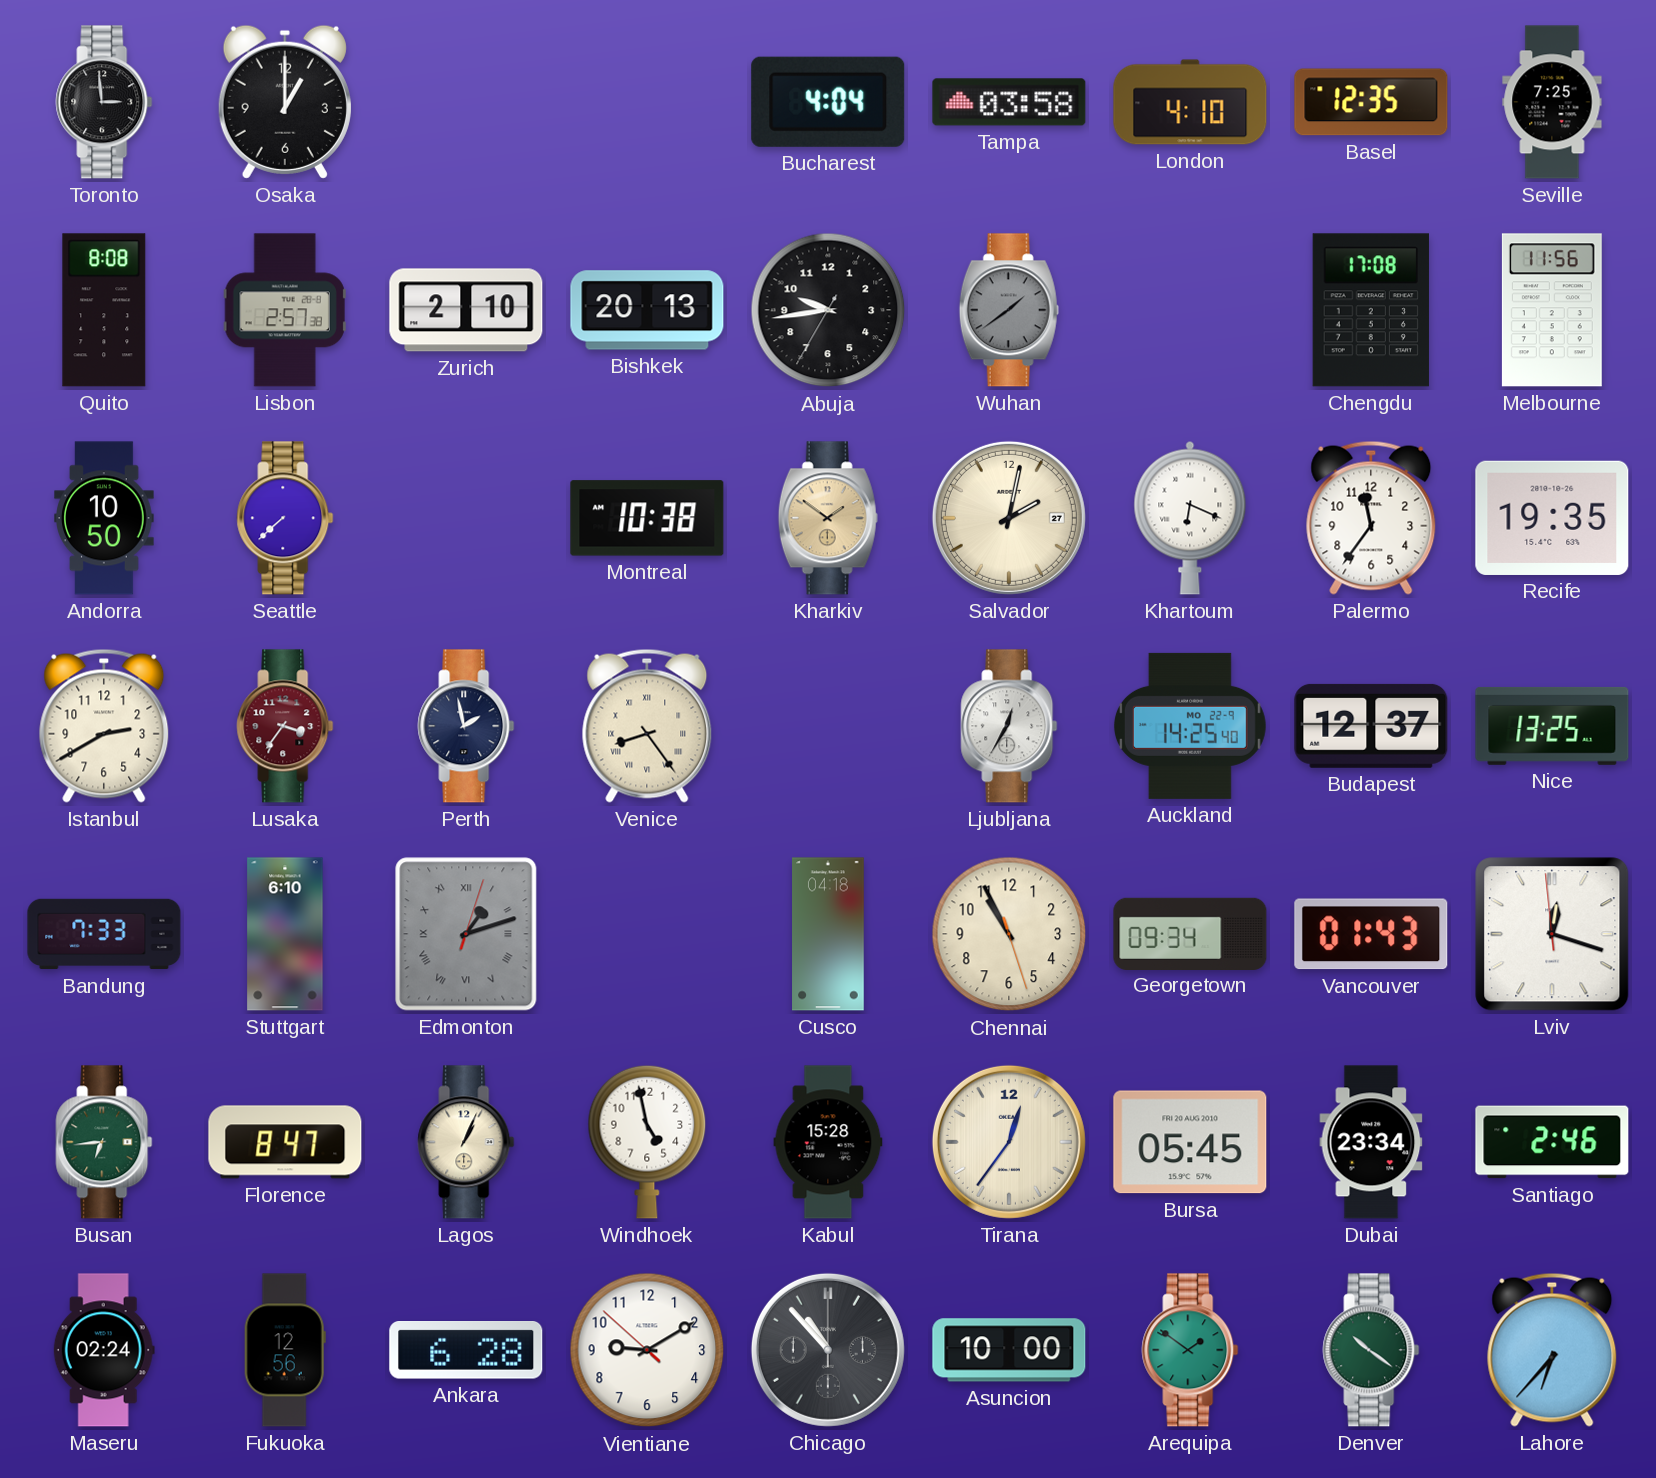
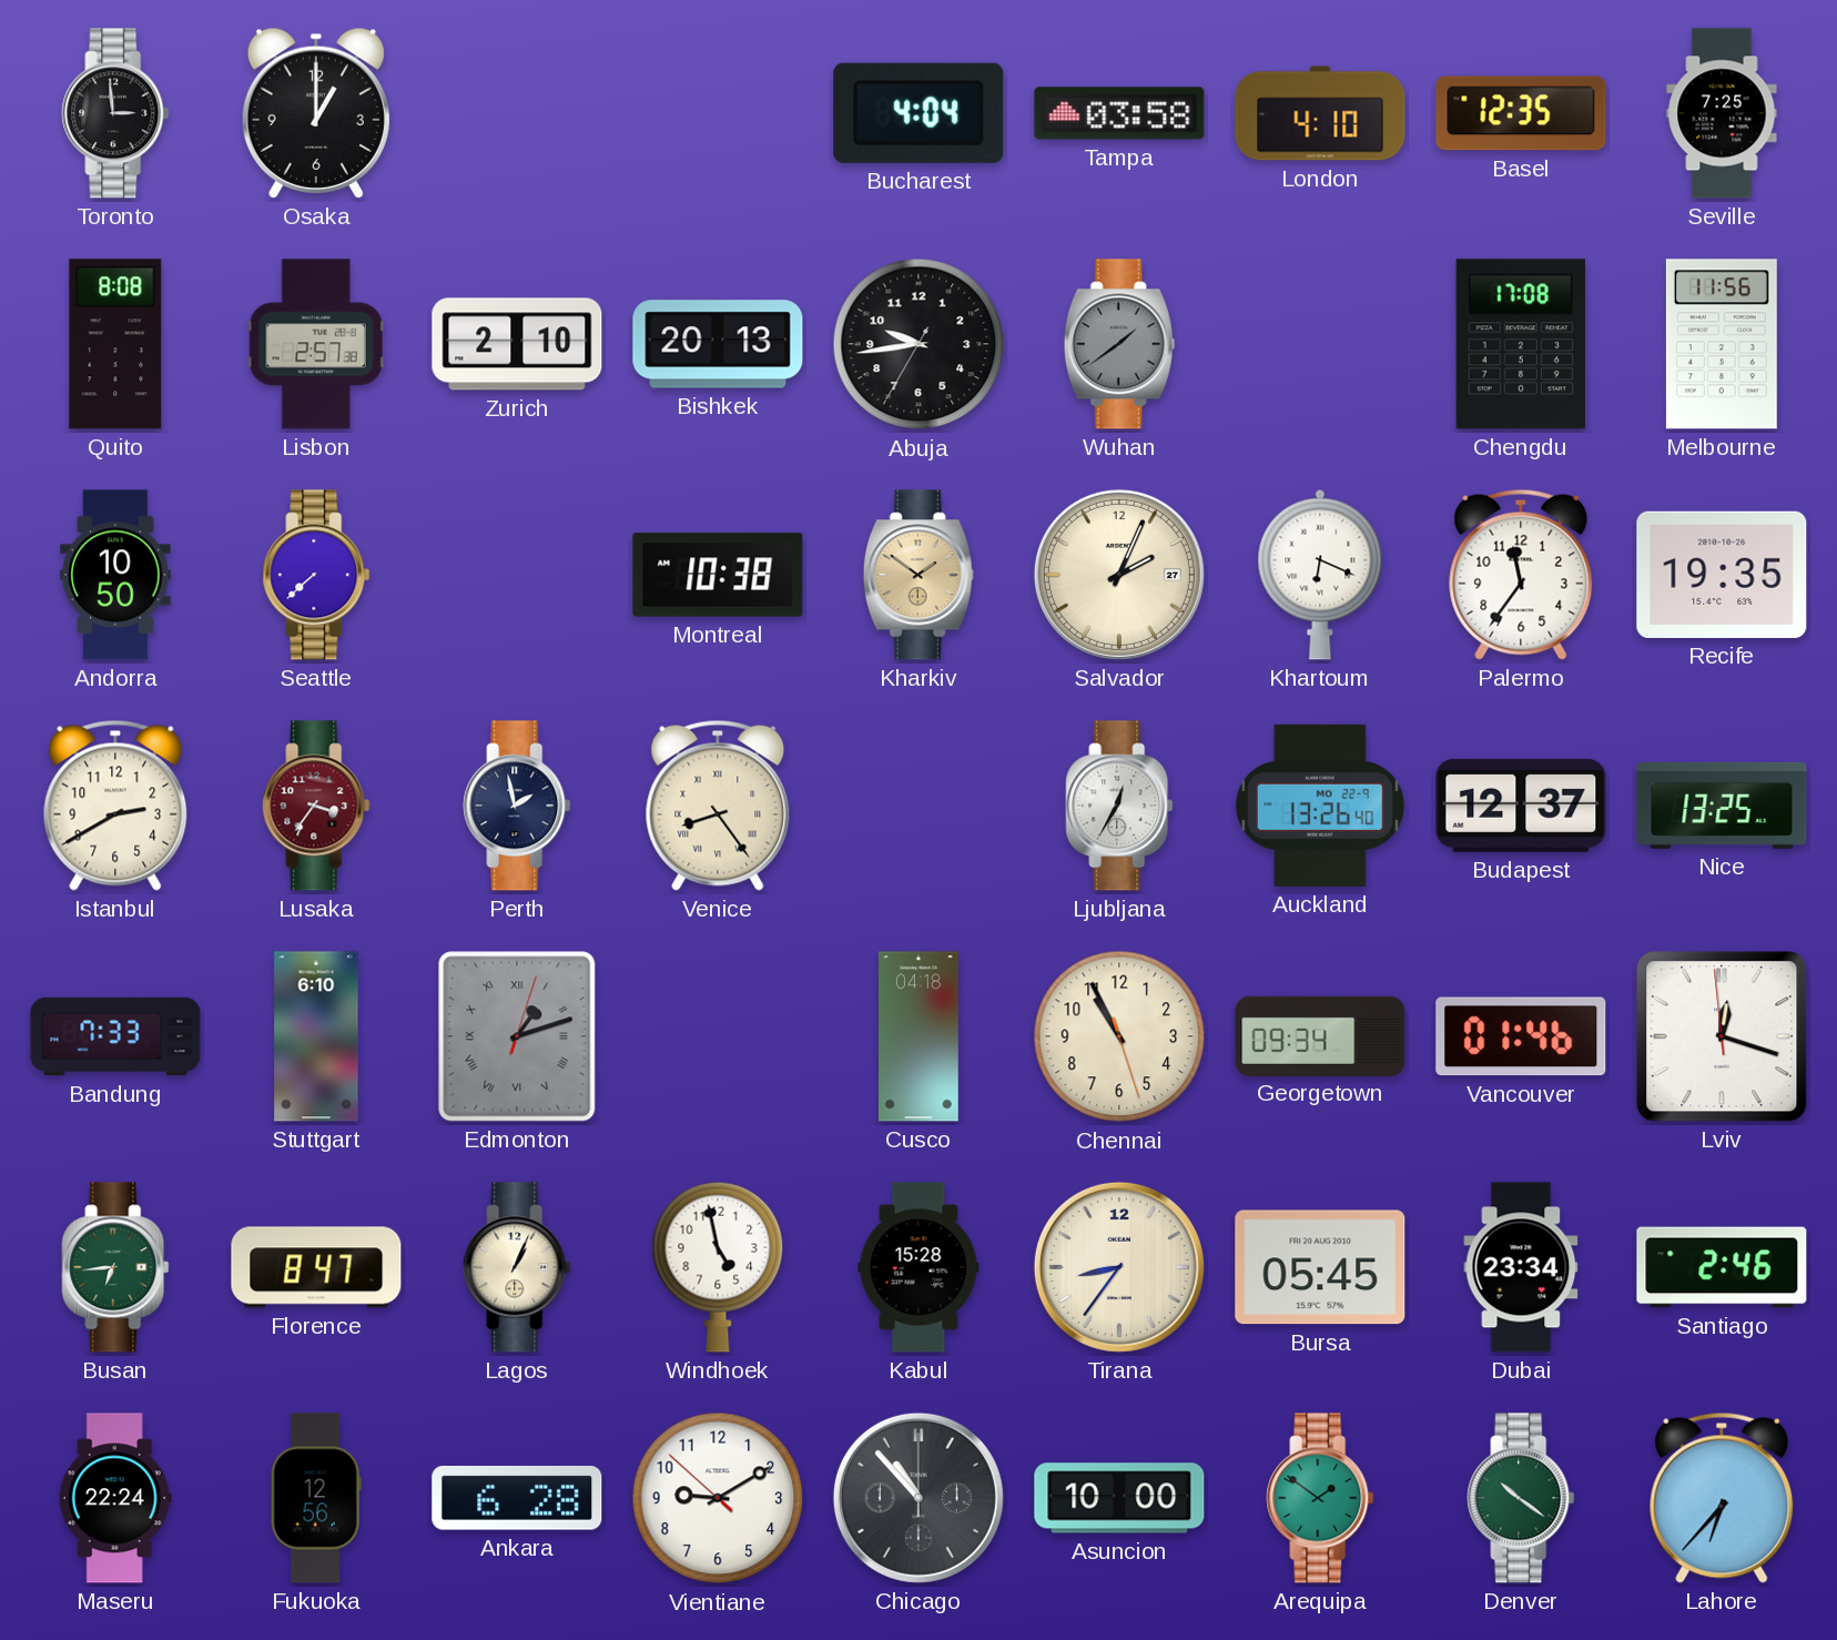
Salvador: 2:02 -> 2:04
Auckland: 14:25 -> 13:26
Vancouver: 01:43 -> 01:46
Tirana: 12:36 -> 8:36
Maseru: 02:24 -> 22:24
